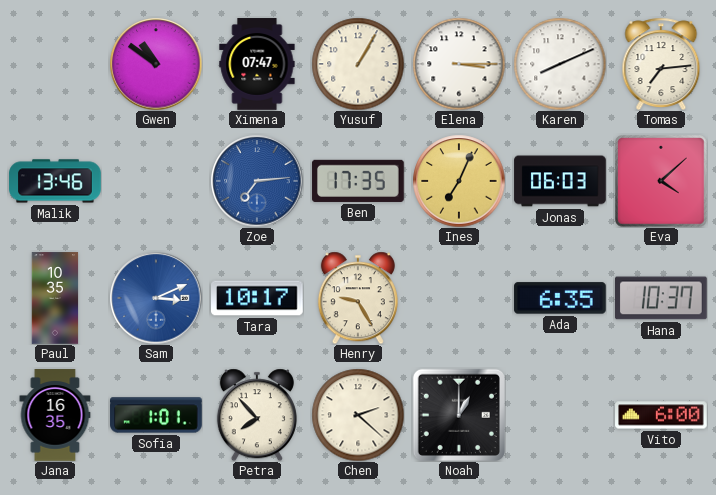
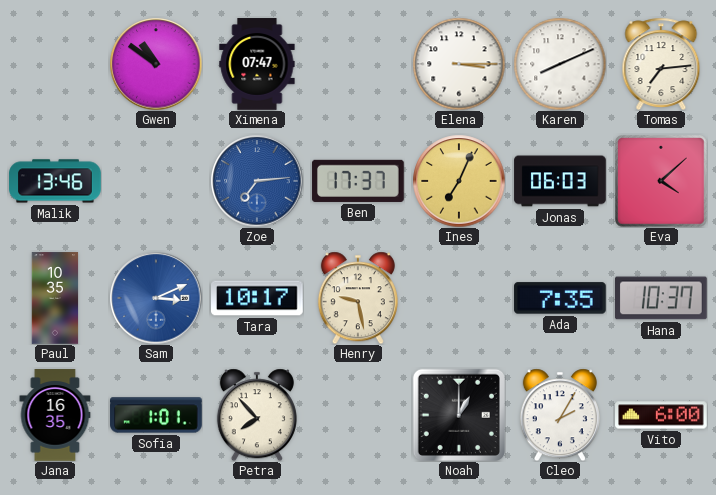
Yusuf: 1:05 -> none
Ben: 17:35 -> 17:37
Henry: 9:25 -> 9:28
Ada: 6:35 -> 7:35
Chen: 2:22 -> none
Cleo: none -> 2:05
